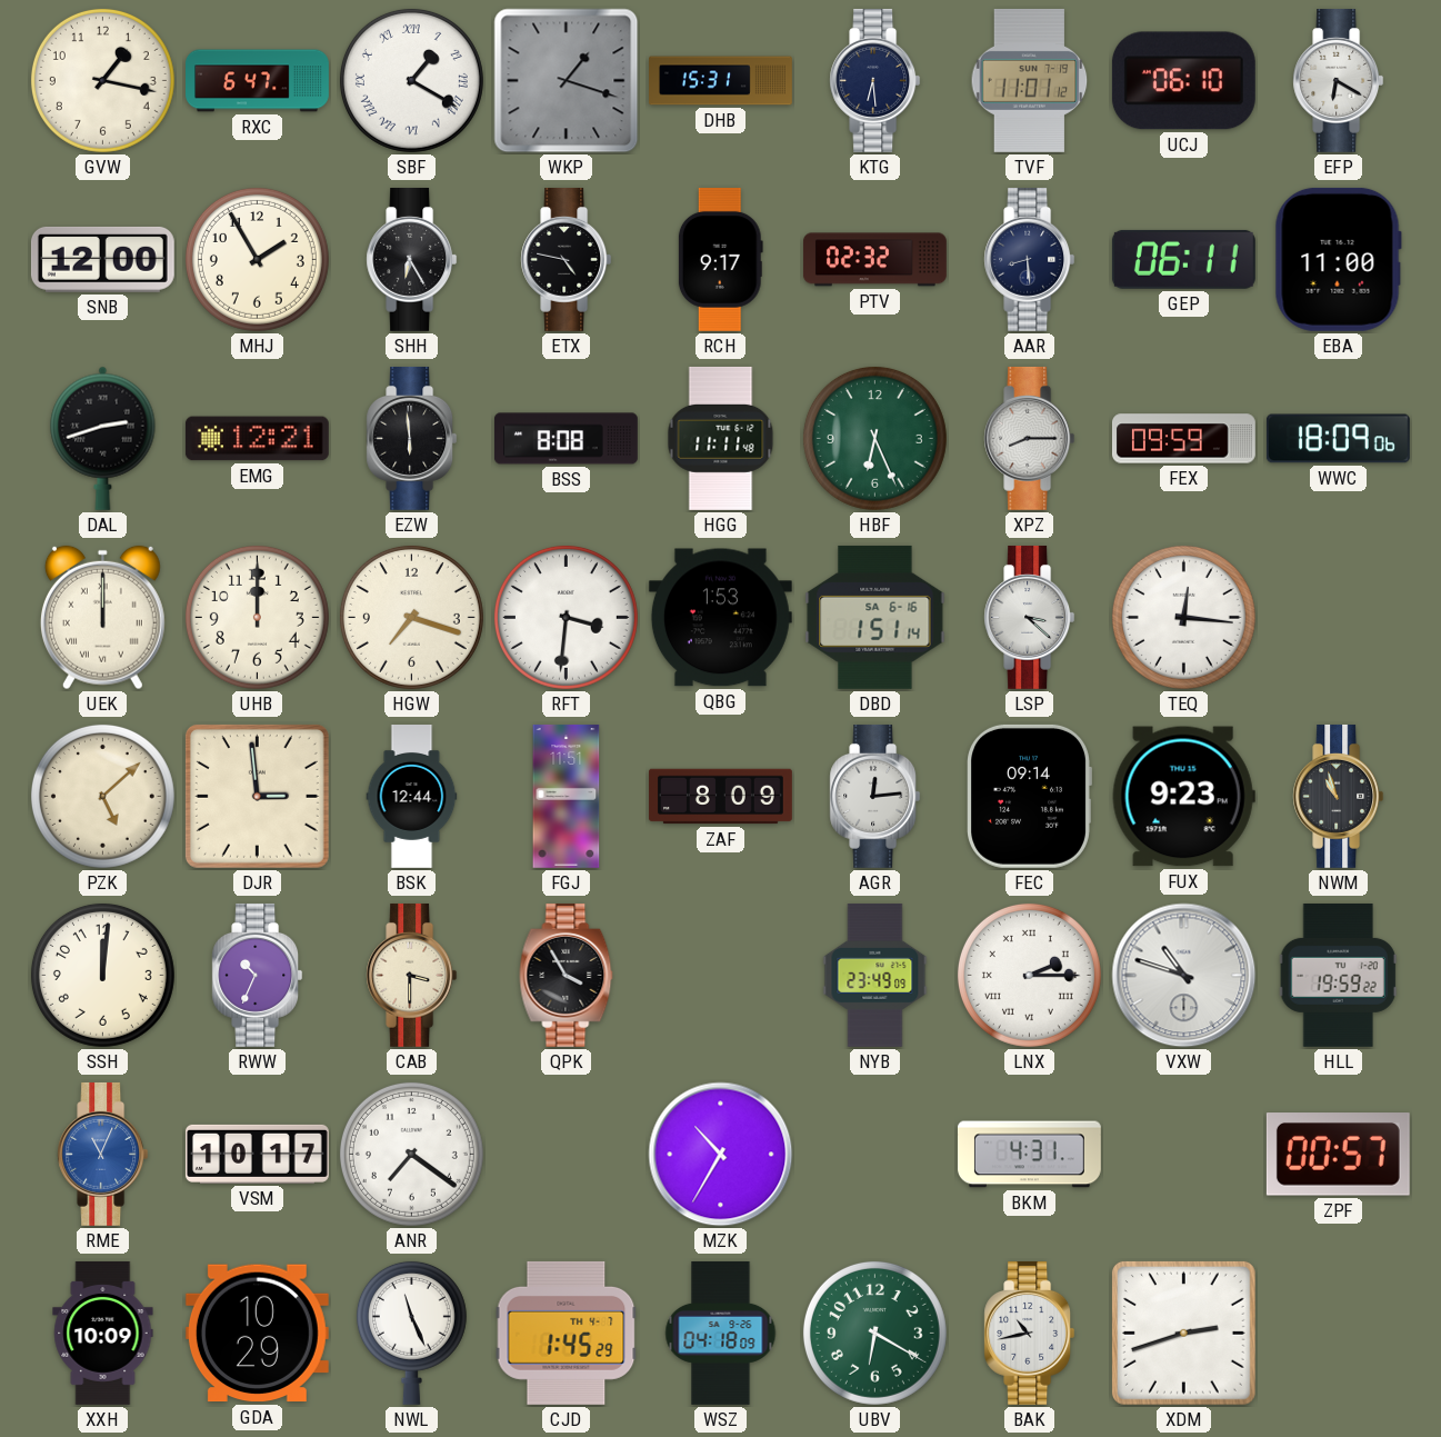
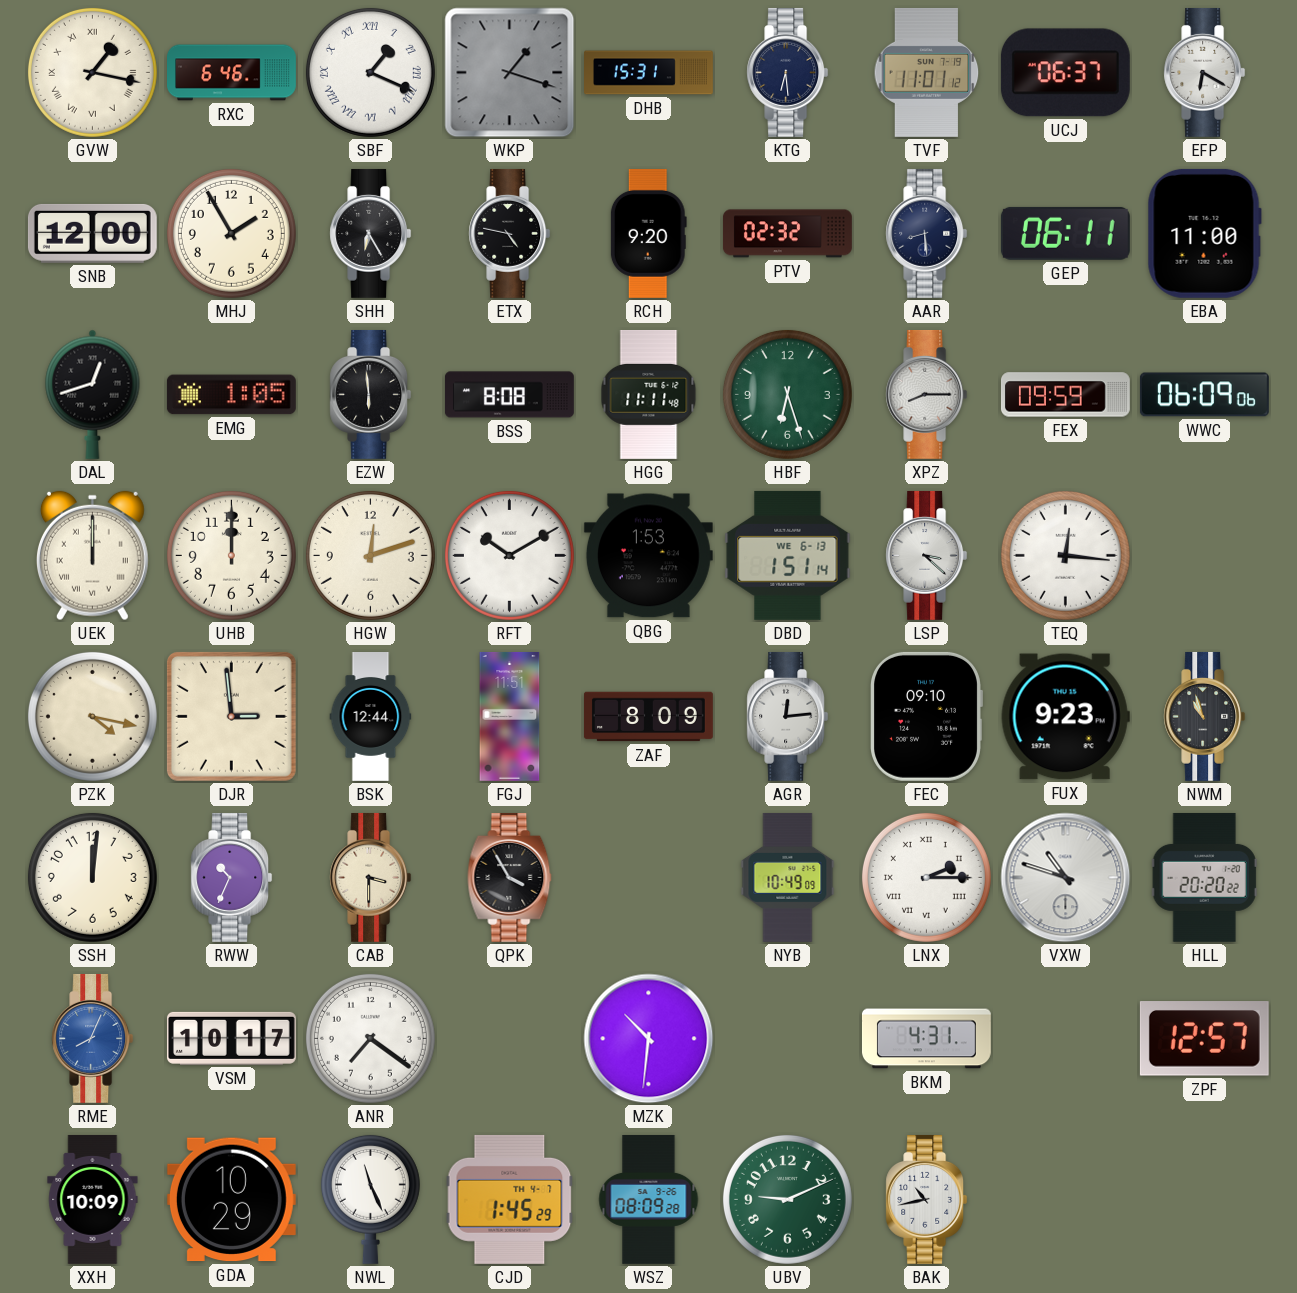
GVW numerals: Arabic -> Roman
RXC: 6:47 -> 6:46
SBF: 1:20 -> 1:19
UCJ: 06:10 -> 06:37
RCH: 9:17 -> 9:20
DAL: 2:42 -> 12:42
EMG: 12:21 -> 1:05
HBF: 6:26 -> 6:27
WWC: 18:09 -> 06:09
HGW: 7:18 -> 12:12
RFT: 3:31 -> 10:10
DBD date: SA 6-16 -> WE 6-13
PZK: 5:08 -> 4:17
FEC: 09:14 -> 09:10
NYB: 23:49 -> 10:49
HLL: 19:59 -> 20:20
RME: 11:04 -> 8:04
MZK: 10:35 -> 10:31
ZPF: 00:57 -> 12:57
WSZ: 04:18 -> 08:09
UBV: 6:20 -> 9:11
XDM: 2:42 -> none
